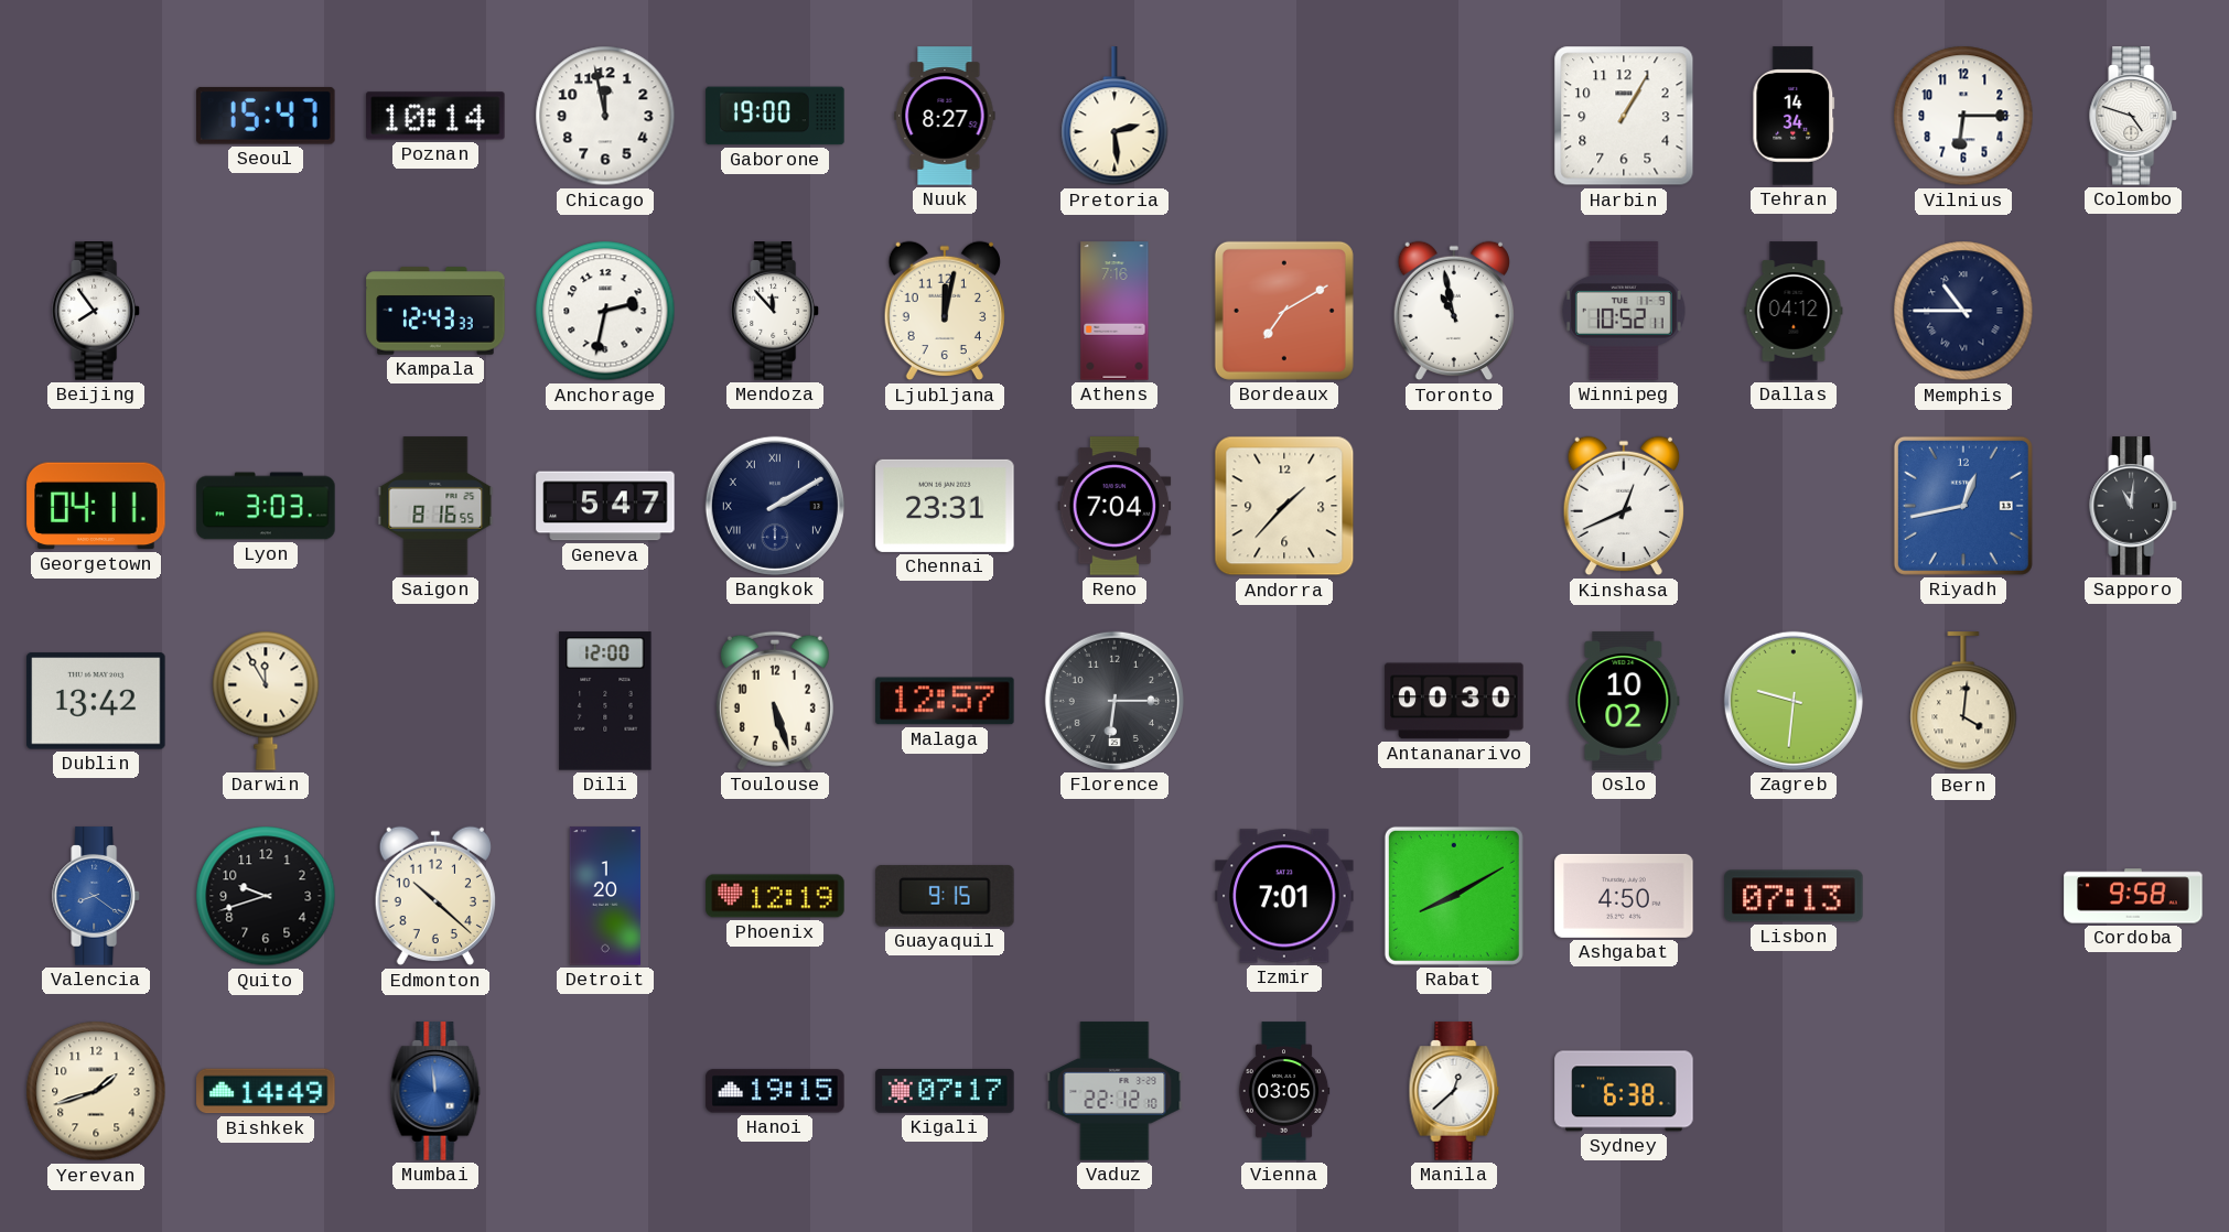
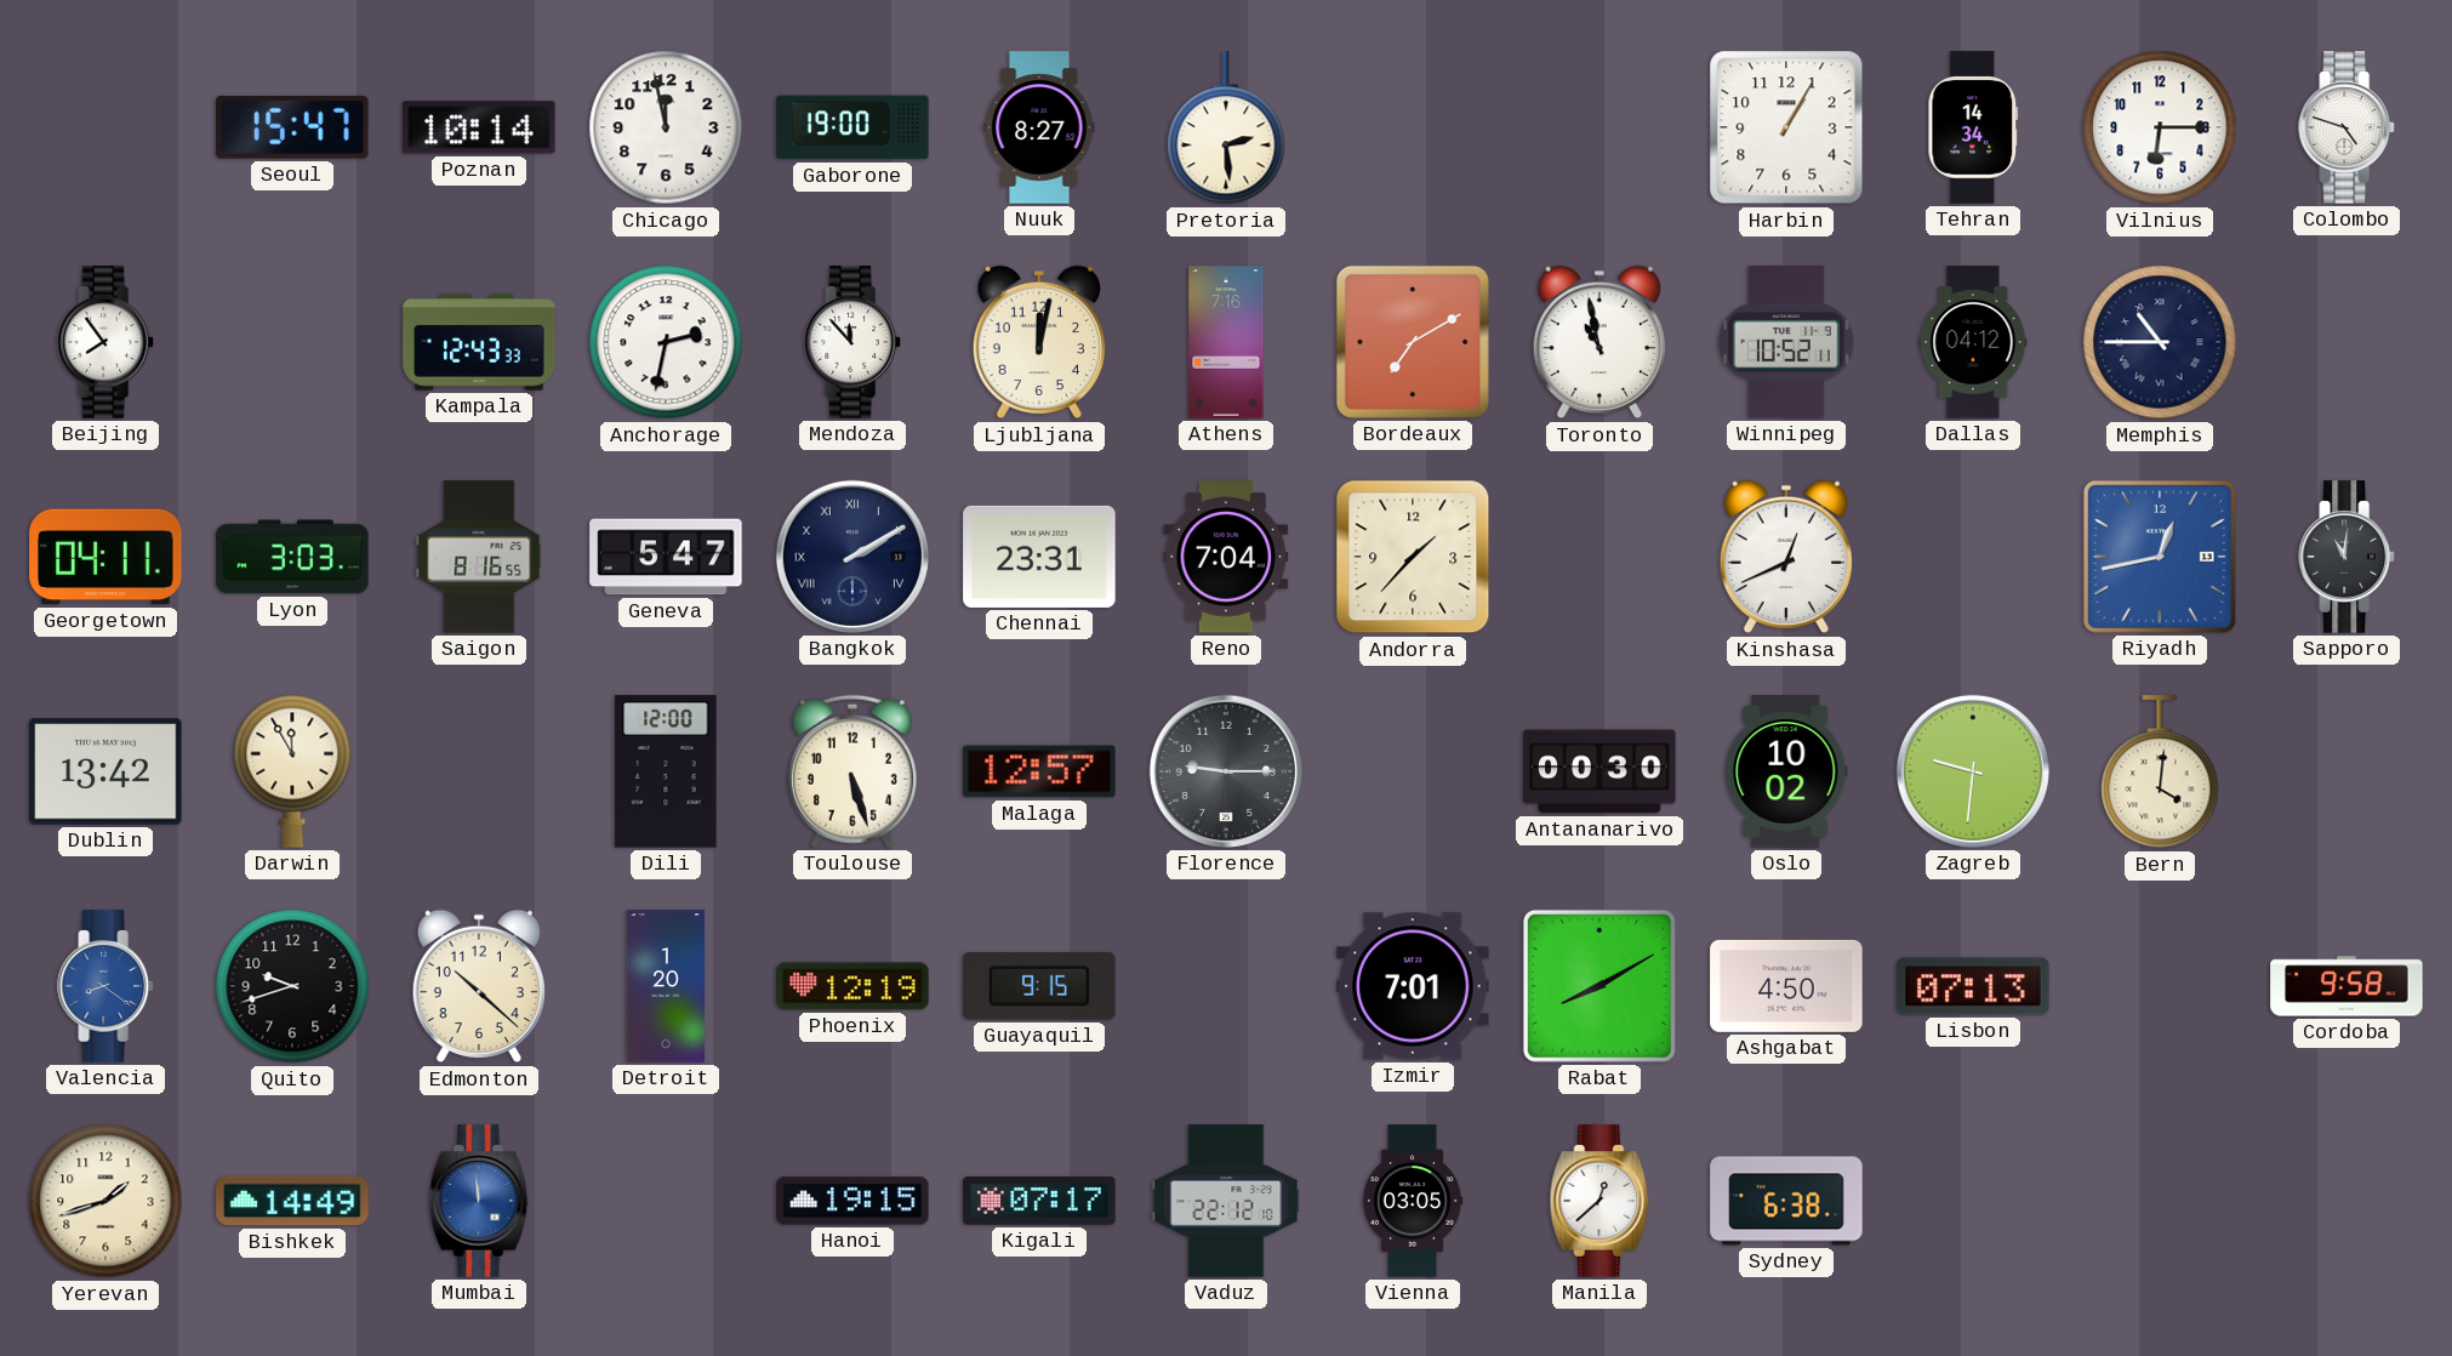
Florence: 6:15 -> 9:15
